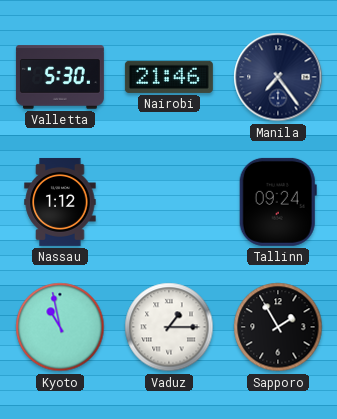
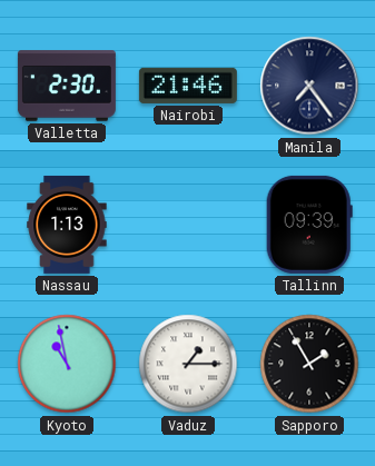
Valletta: 5:30 -> 2:30
Nassau: 1:12 -> 1:13
Tallinn: 09:24 -> 09:39
